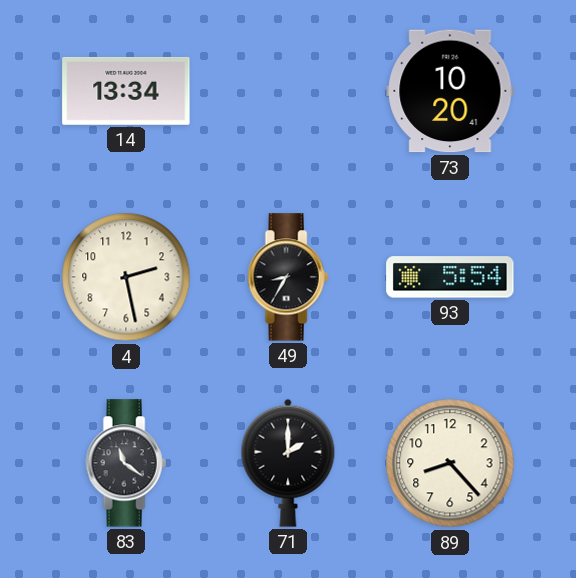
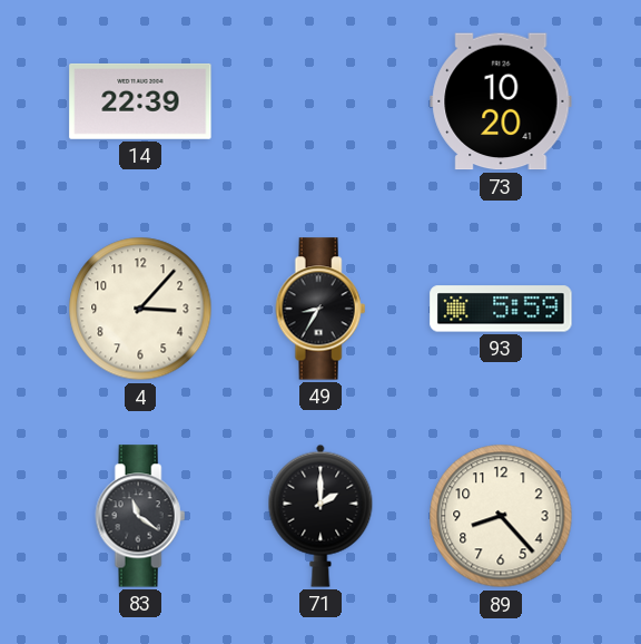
14: 13:34 -> 22:39
4: 2:28 -> 3:07
93: 5:54 -> 5:59
